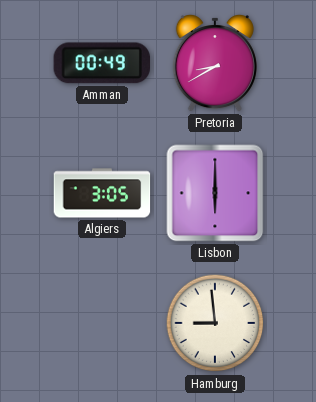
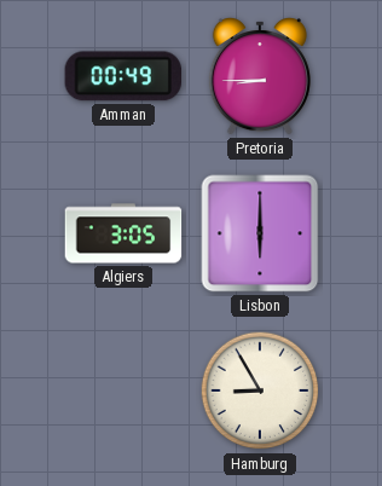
Pretoria: 8:40 -> 8:45
Hamburg: 8:59 -> 8:55
